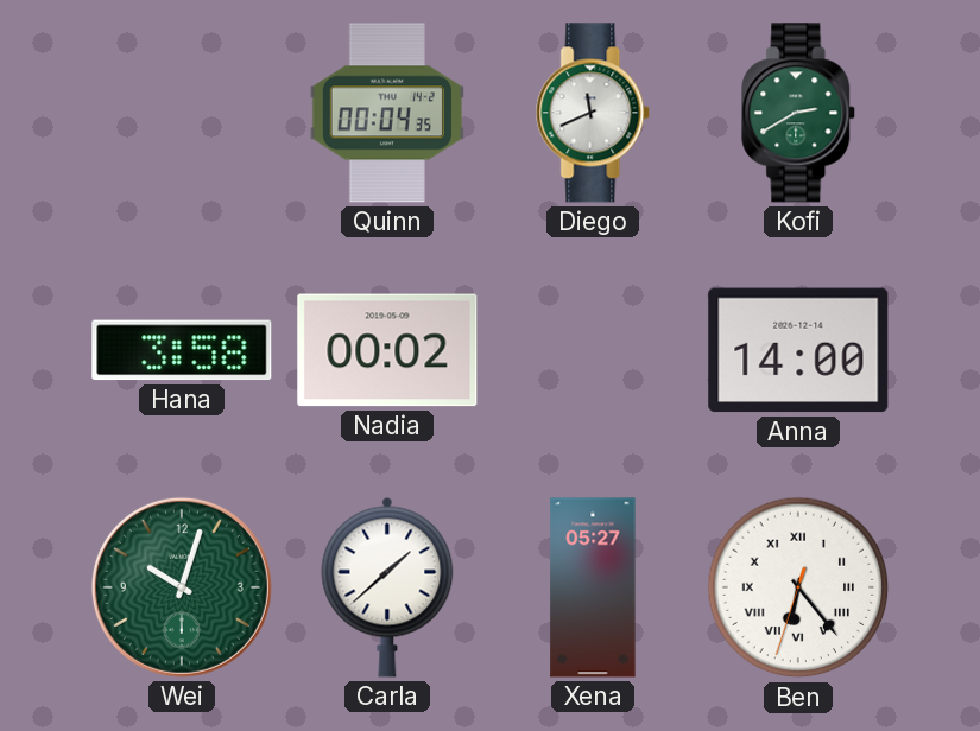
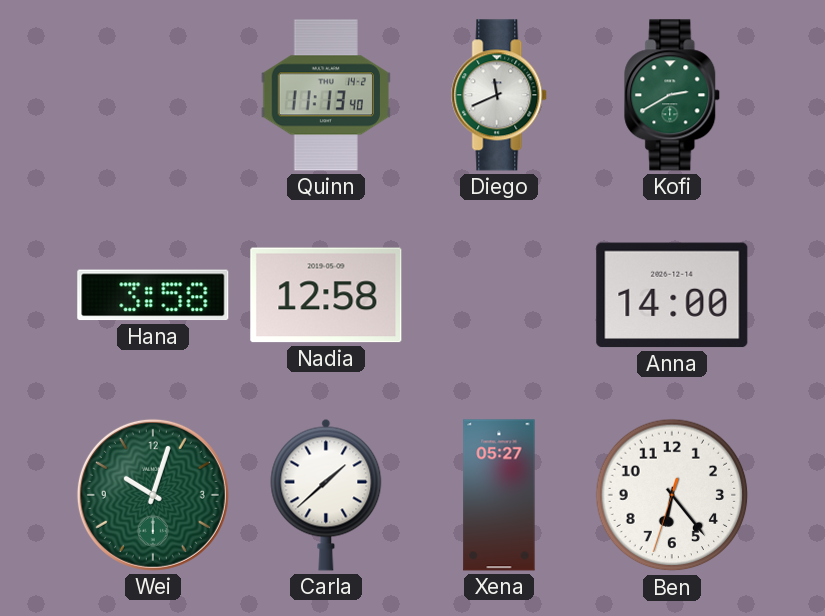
Quinn: 00:04 -> 11:13
Nadia: 00:02 -> 12:58
Ben numerals: Roman -> Arabic
